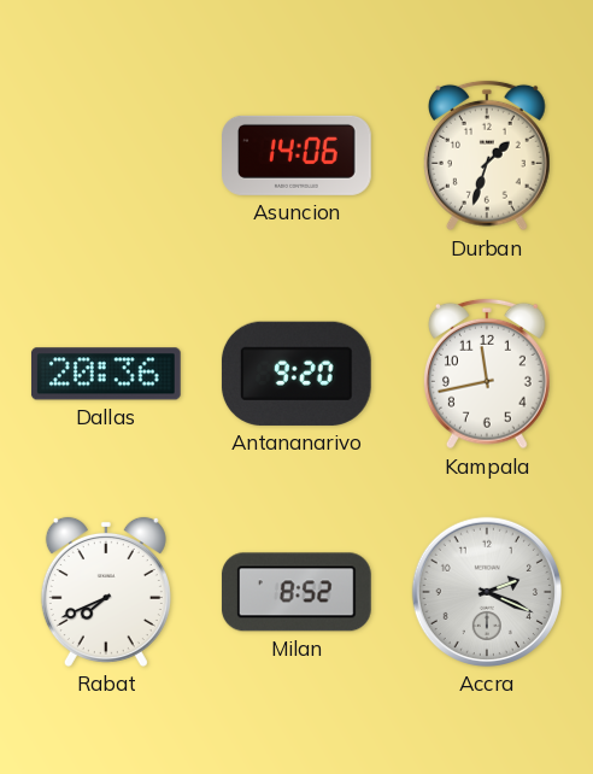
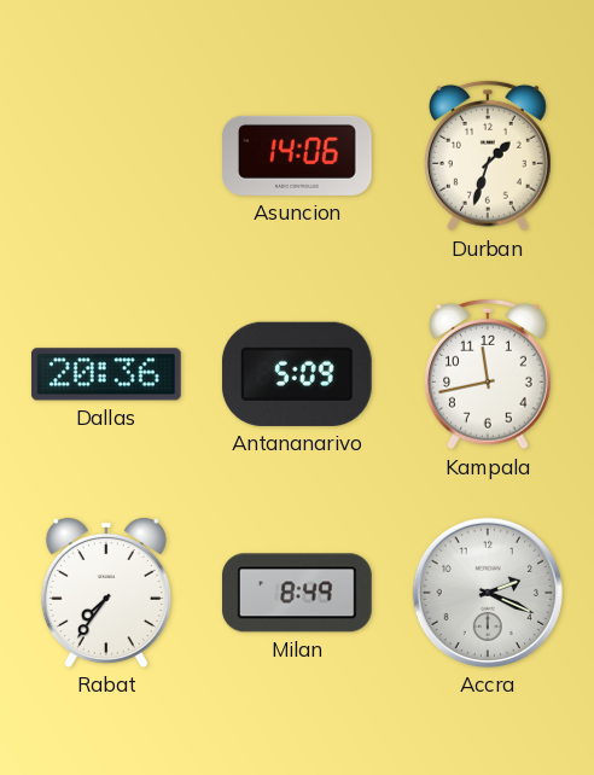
Antananarivo: 9:20 -> 5:09
Rabat: 7:41 -> 7:36
Milan: 8:52 -> 8:49
